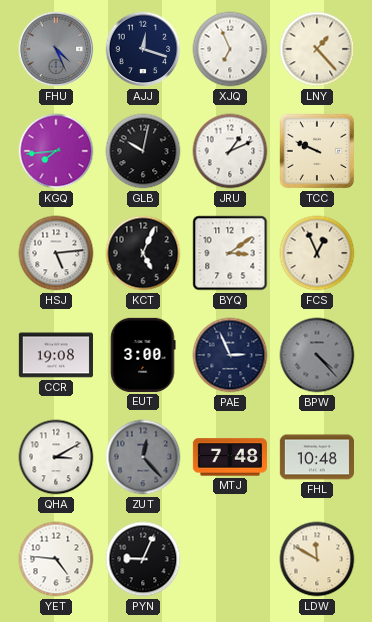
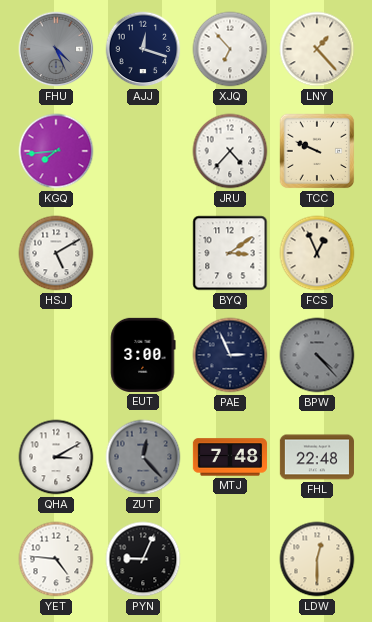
XJQ: 6:56 -> 6:53
GLB: 10:02 -> none
JRU: 1:11 -> 4:37
HSJ: 5:14 -> 5:10
KCT: 5:04 -> none
CCR: 19:08 -> none
FHL: 10:48 -> 22:48
LDW: 11:50 -> 12:30
